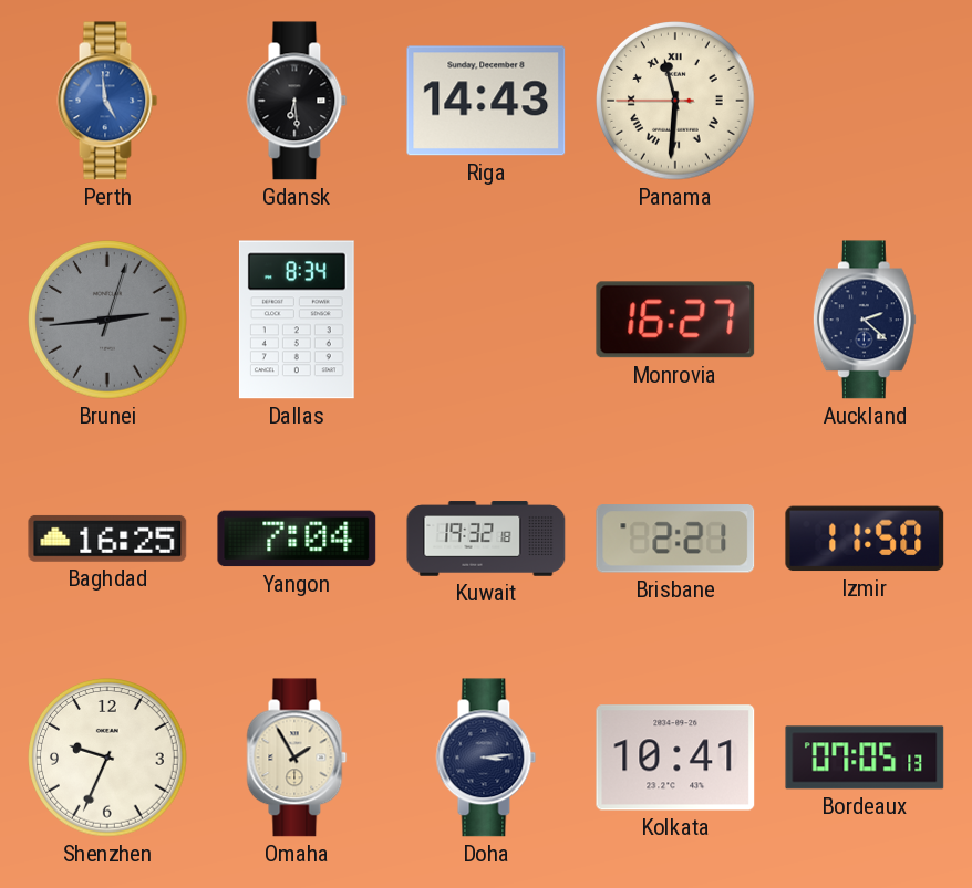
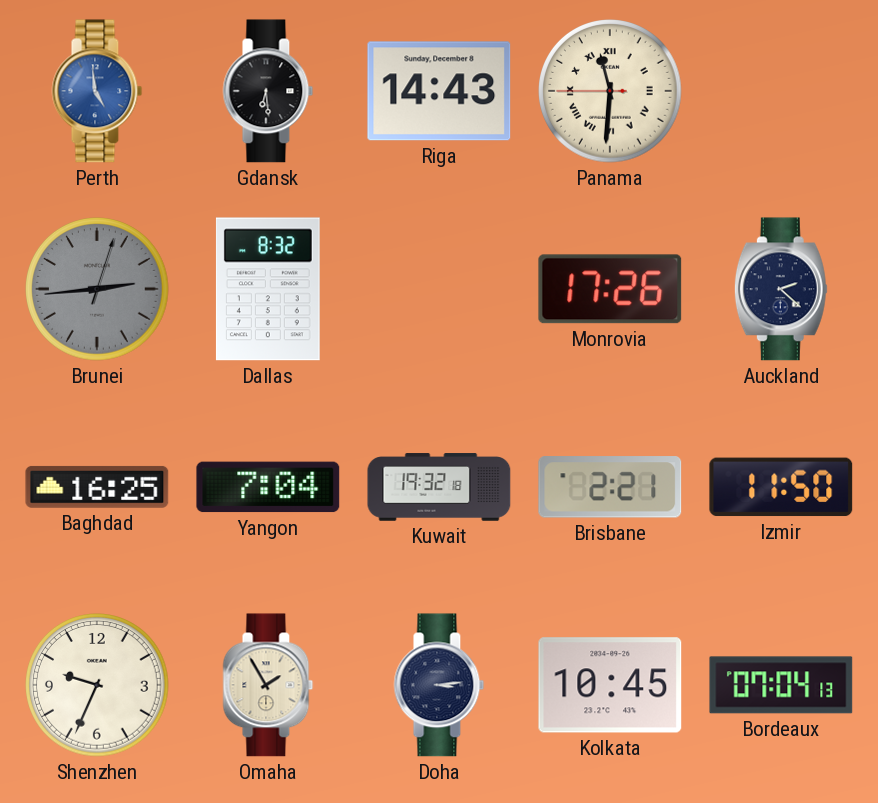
Dallas: 8:34 -> 8:32
Monrovia: 16:27 -> 17:26
Kolkata: 10:41 -> 10:45
Bordeaux: 07:05 -> 07:04
